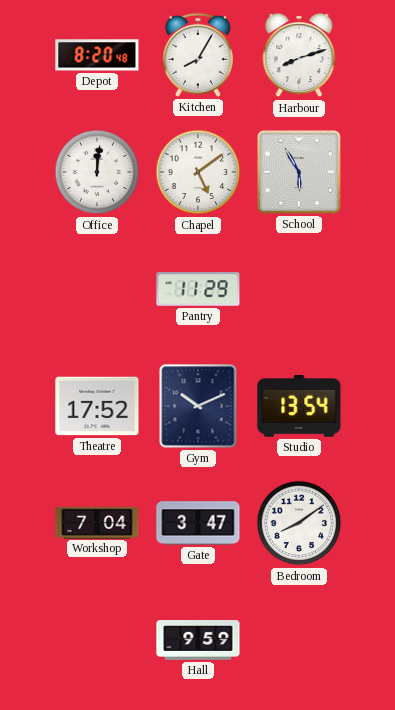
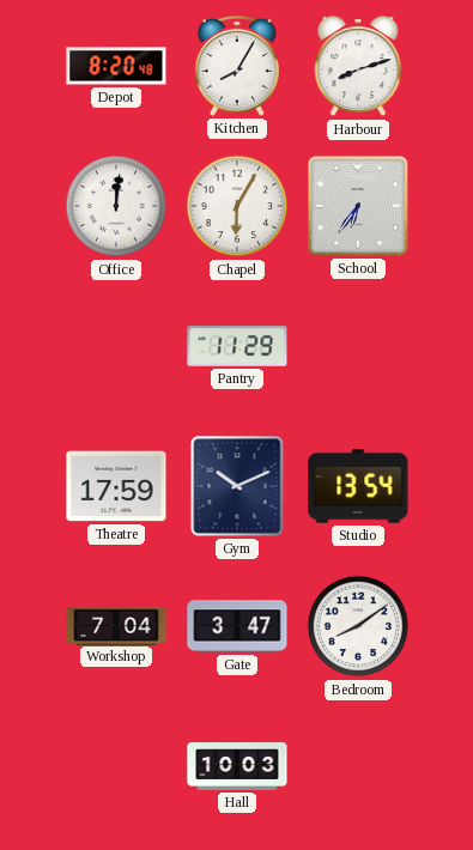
Chapel: 5:09 -> 6:05
School: 5:55 -> 6:36
Theatre: 17:52 -> 17:59
Hall: 9:59 -> 10:03
